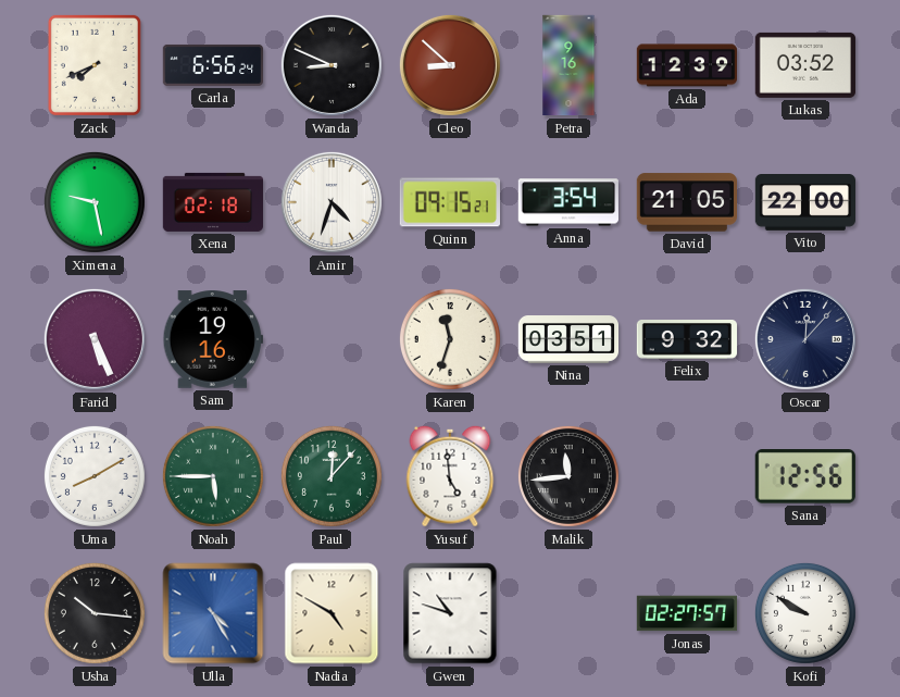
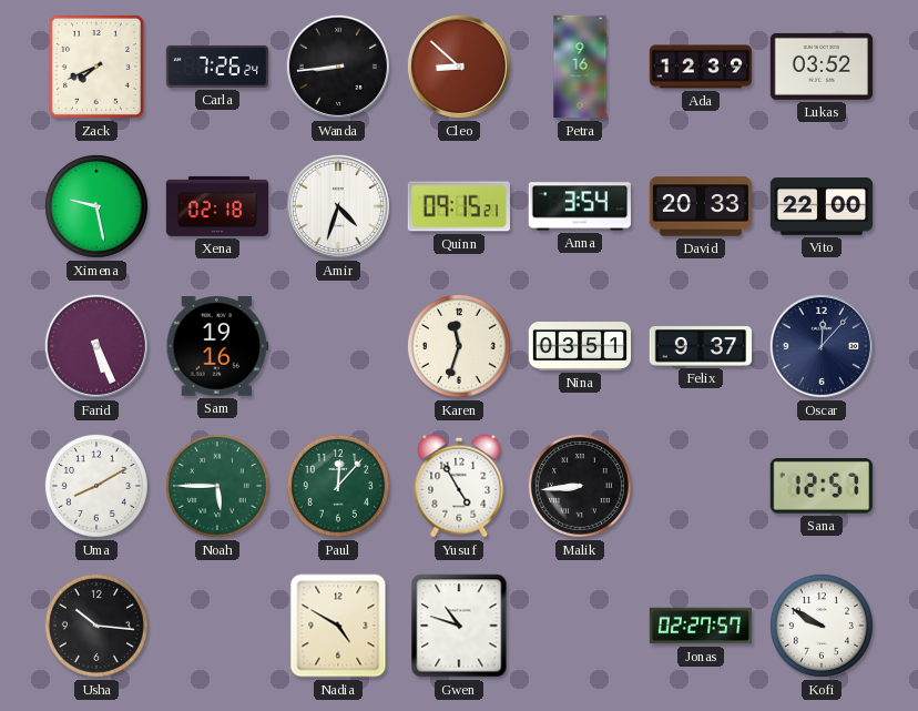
Carla: 6:56 -> 7:26
Wanda: 8:49 -> 8:44
David: 21:05 -> 20:33
Felix: 9:32 -> 9:37
Yusuf: 4:59 -> 4:55
Malik: 11:44 -> 8:44
Sana: 12:56 -> 12:57
Ulla: 4:25 -> none
